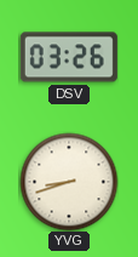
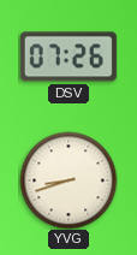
DSV: 03:26 -> 07:26
